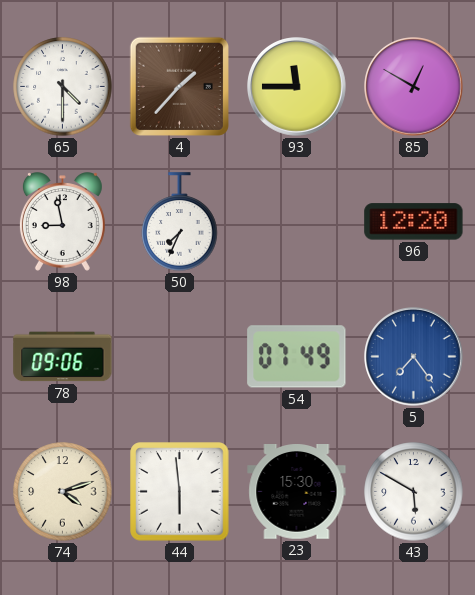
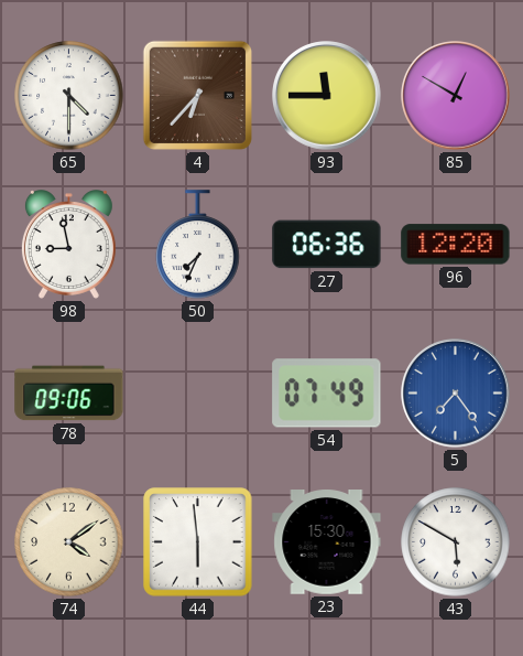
4: 1:37 -> 6:37
27: none -> 06:36
74: 4:12 -> 4:09
